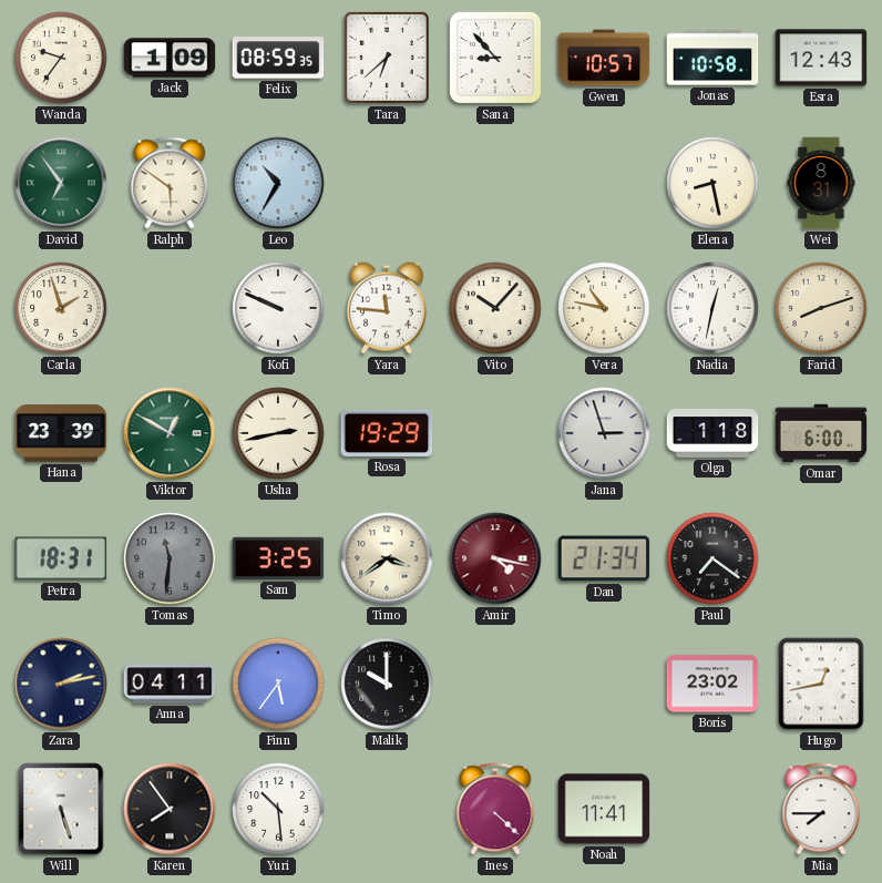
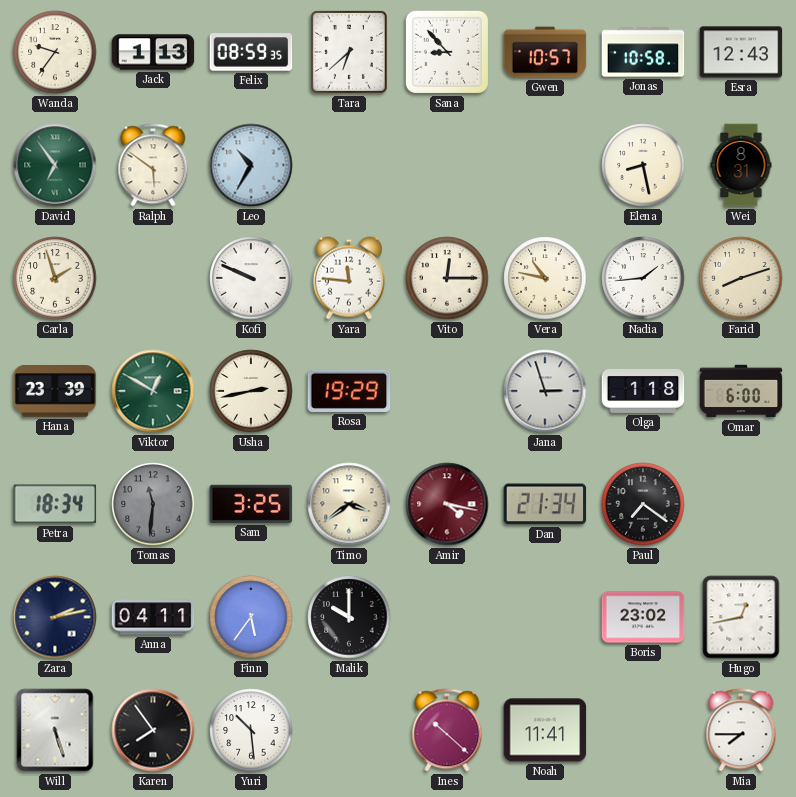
Jack: 1:09 -> 1:13
Vito: 10:07 -> 12:15
Nadia: 12:32 -> 1:44
Petra: 18:31 -> 18:34
Ines: 4:22 -> 10:22
